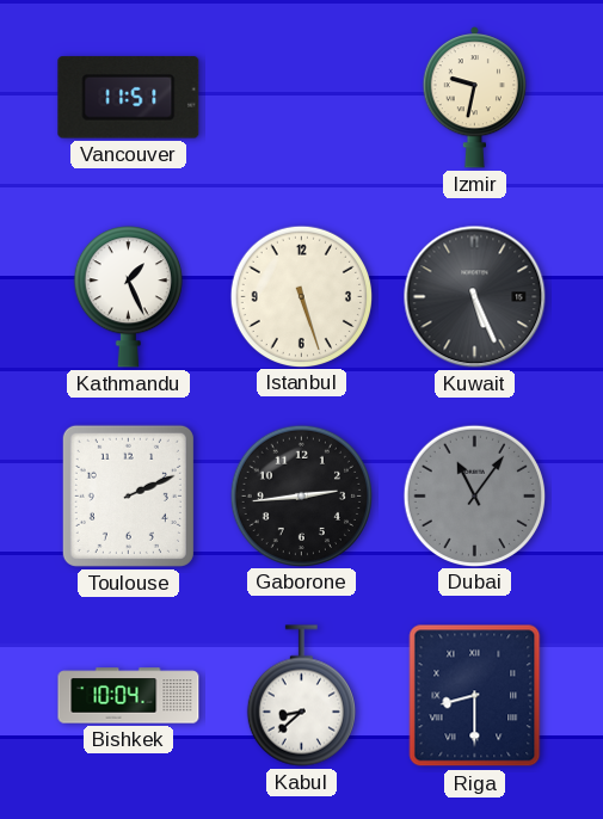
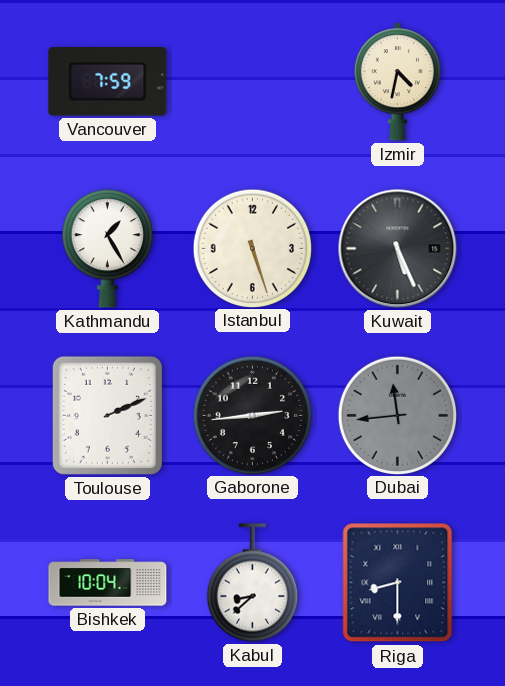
Vancouver: 11:51 -> 7:59
Izmir: 9:32 -> 4:32
Kathmandu: 1:26 -> 1:25
Dubai: 11:06 -> 11:44
